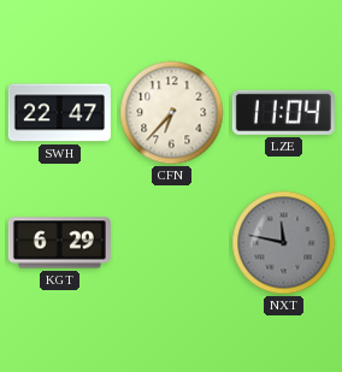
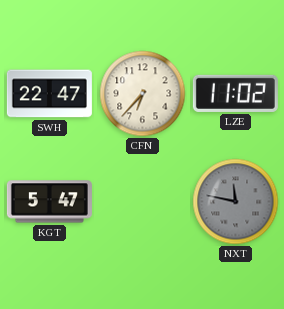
LZE: 11:04 -> 11:02
KGT: 6:29 -> 5:47
